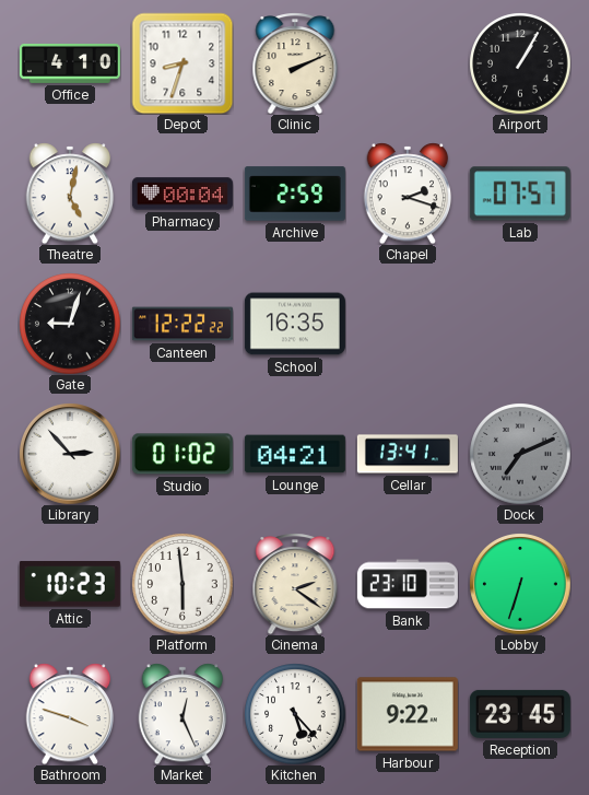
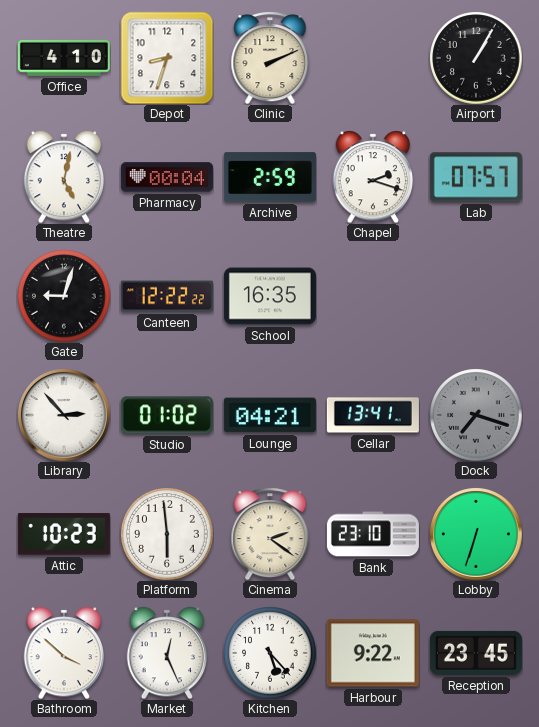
Dock: 7:11 -> 7:18
Bathroom: 3:48 -> 3:52
